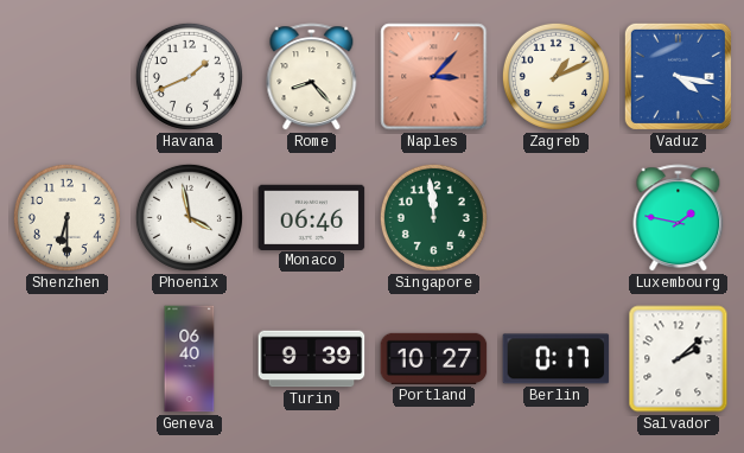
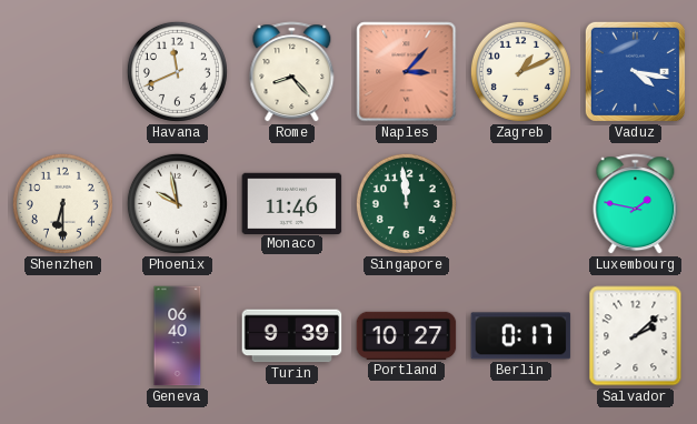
Havana: 1:41 -> 11:41
Phoenix: 3:58 -> 9:58
Monaco: 06:46 -> 11:46
